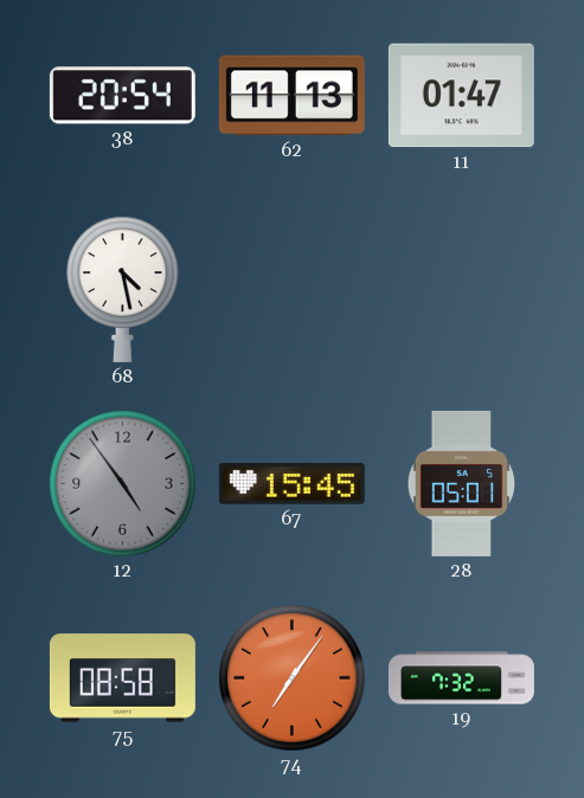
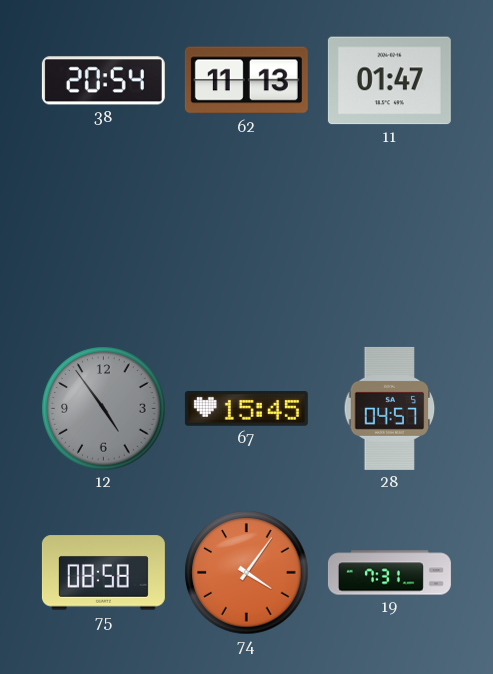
68: 4:28 -> none
28: 05:01 -> 04:57
74: 7:06 -> 4:06
19: 7:32 -> 7:31
